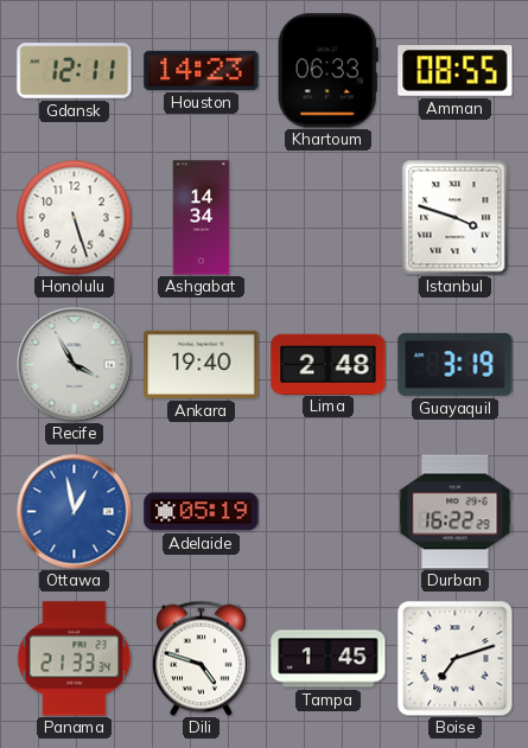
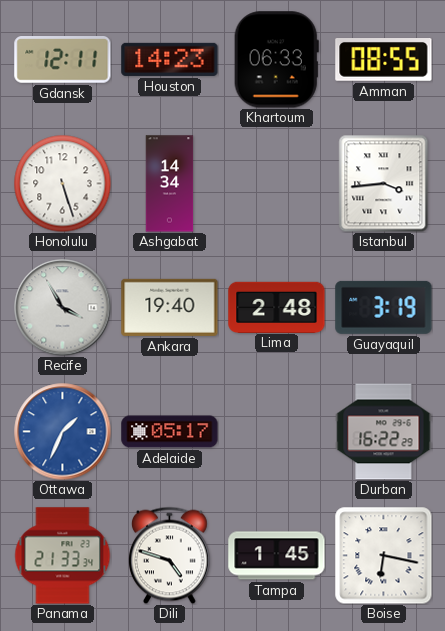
Istanbul: 3:48 -> 3:44
Ottawa: 12:58 -> 1:34
Adelaide: 05:19 -> 05:17
Boise: 7:12 -> 6:17
